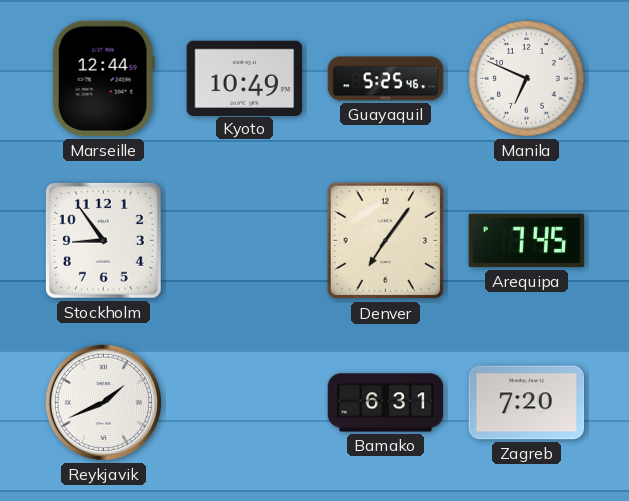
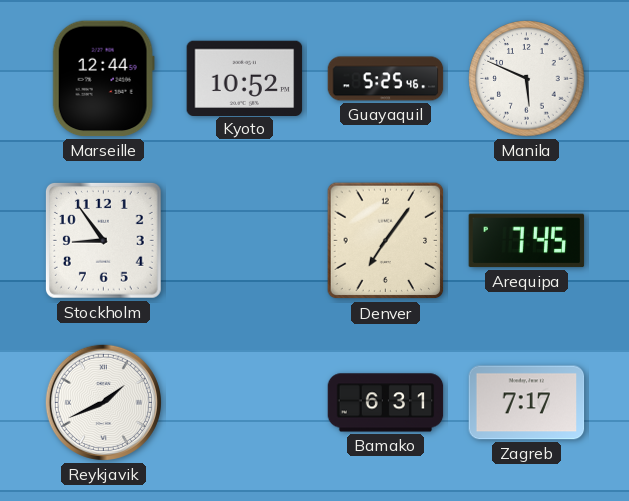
Kyoto: 10:49 -> 10:52
Manila: 6:49 -> 5:49
Zagreb: 7:20 -> 7:17
